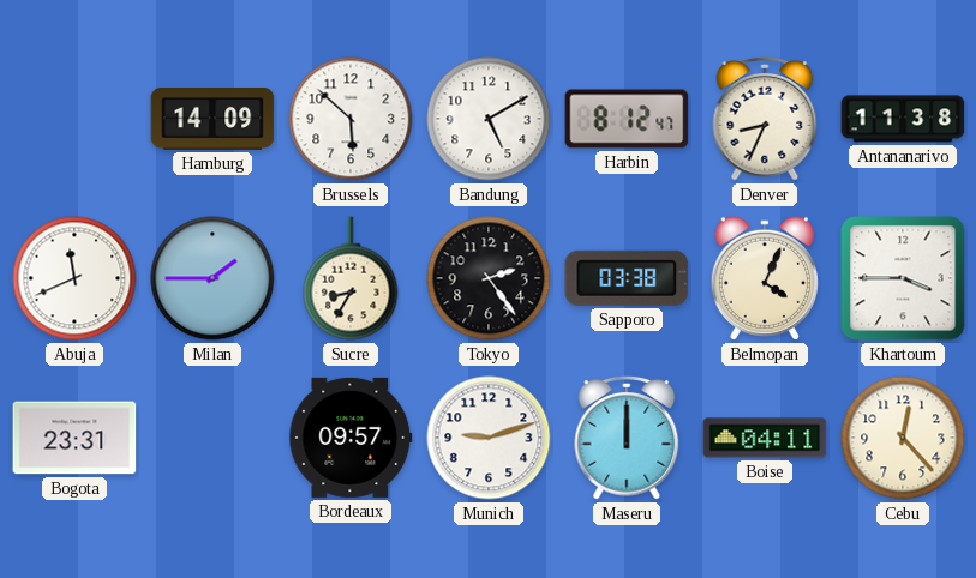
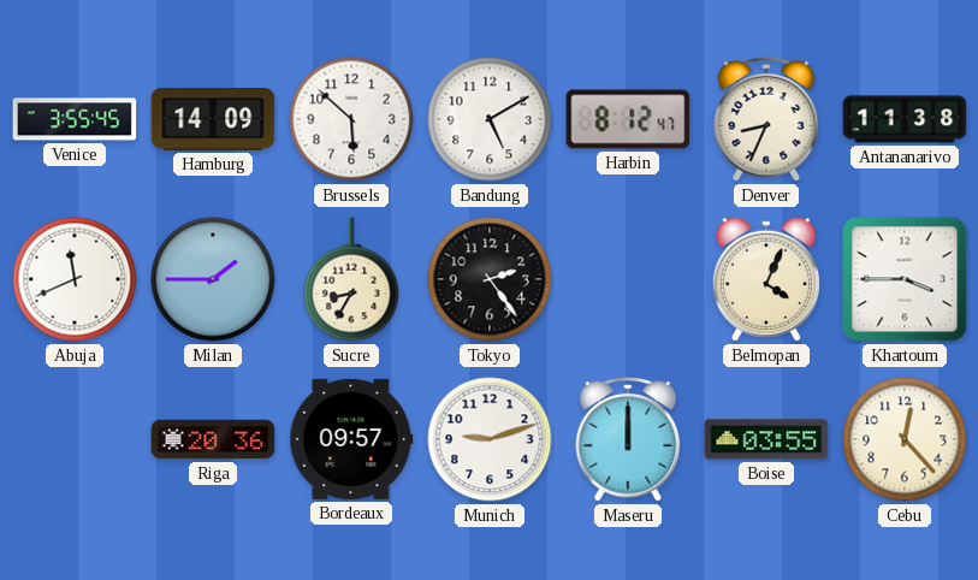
Venice: none -> 3:55
Sapporo: 03:38 -> none
Bogota: 23:31 -> none
Riga: none -> 20:36
Boise: 04:11 -> 03:55
